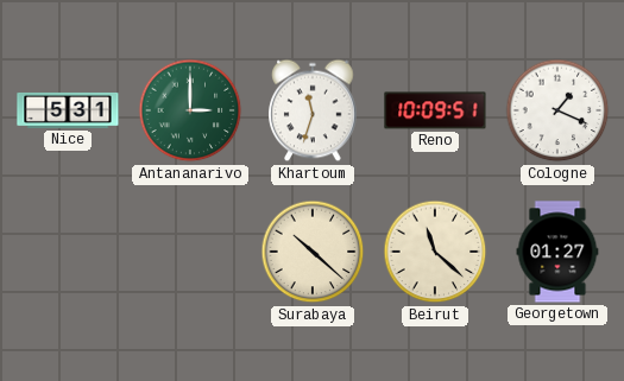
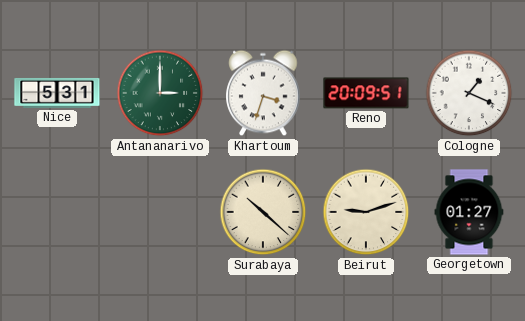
Khartoum: 11:33 -> 3:33
Reno: 10:09 -> 20:09
Beirut: 11:22 -> 9:12
